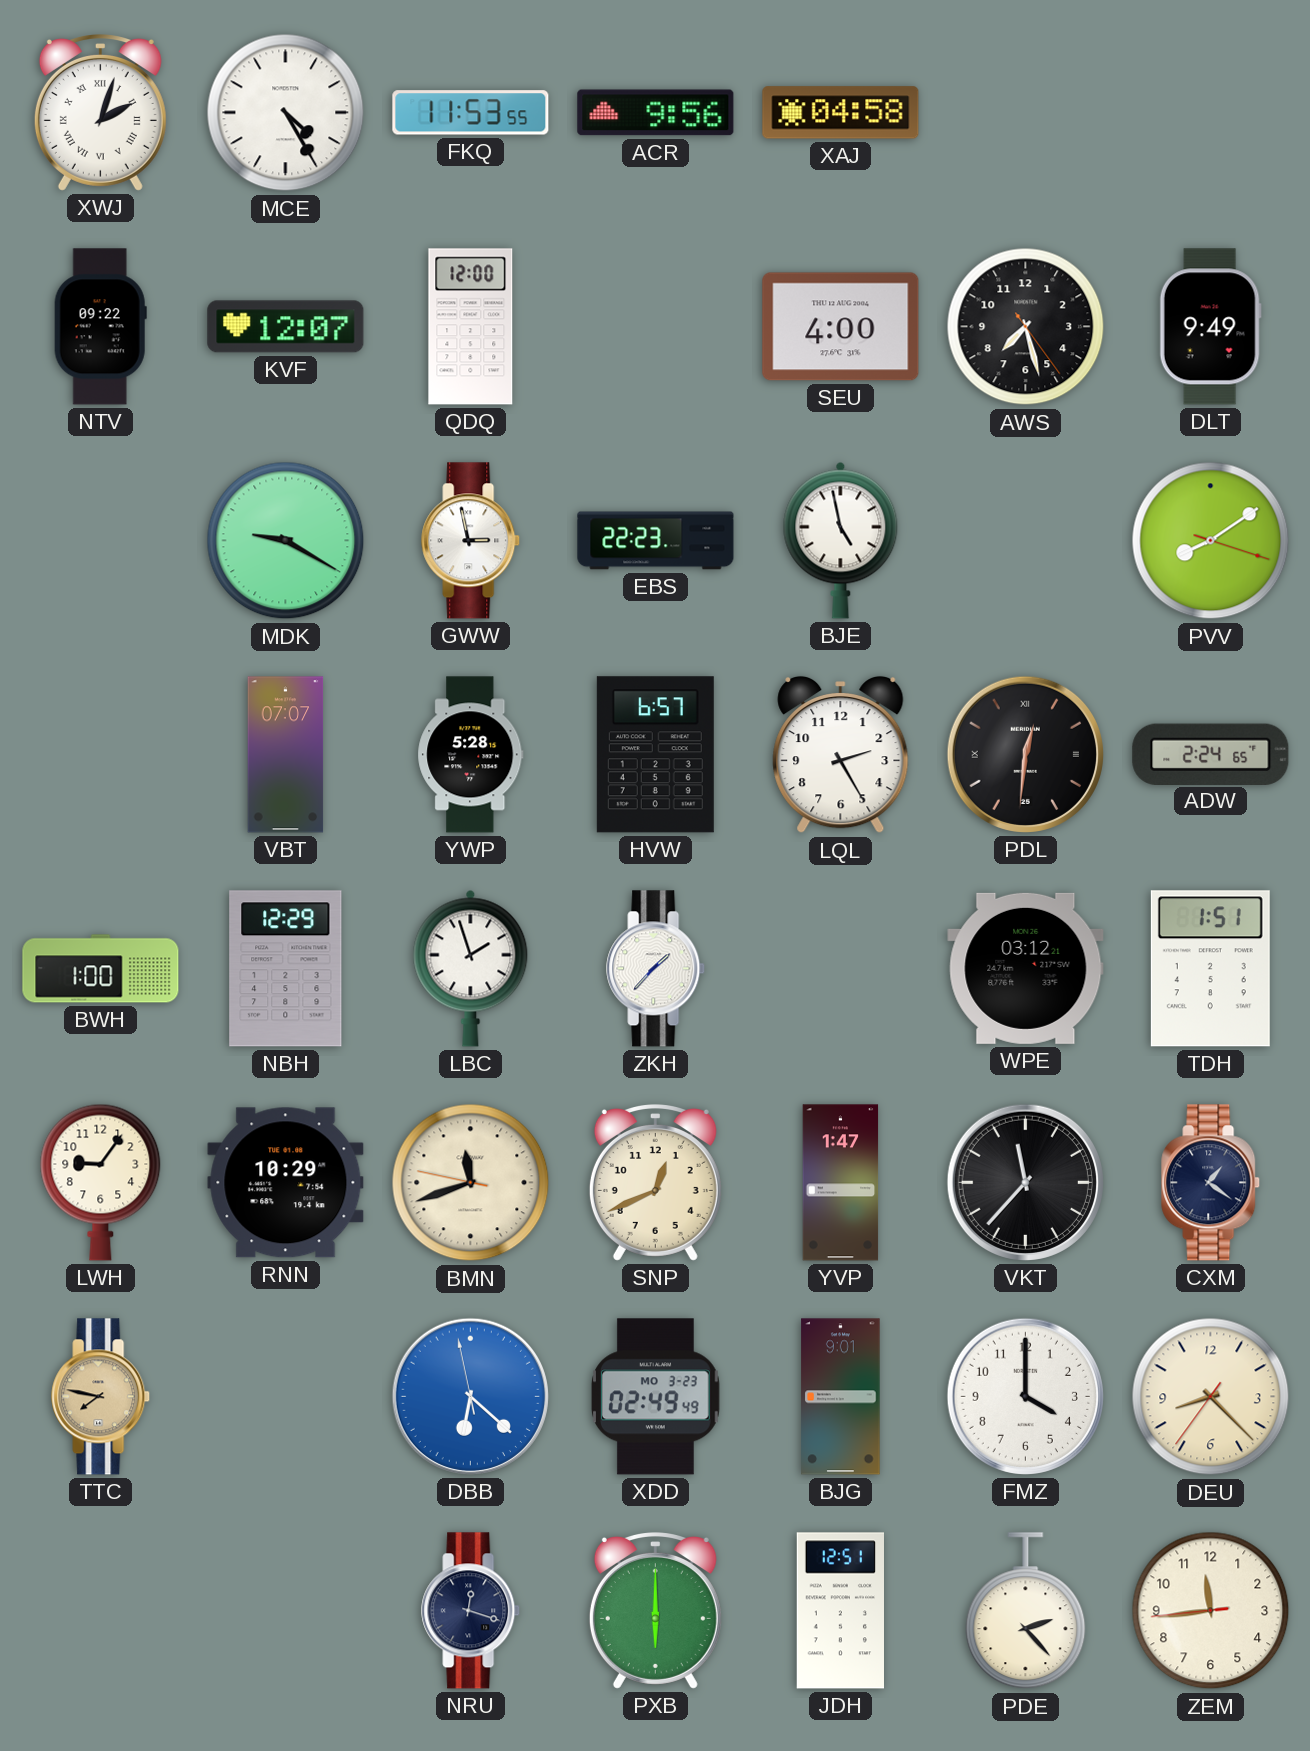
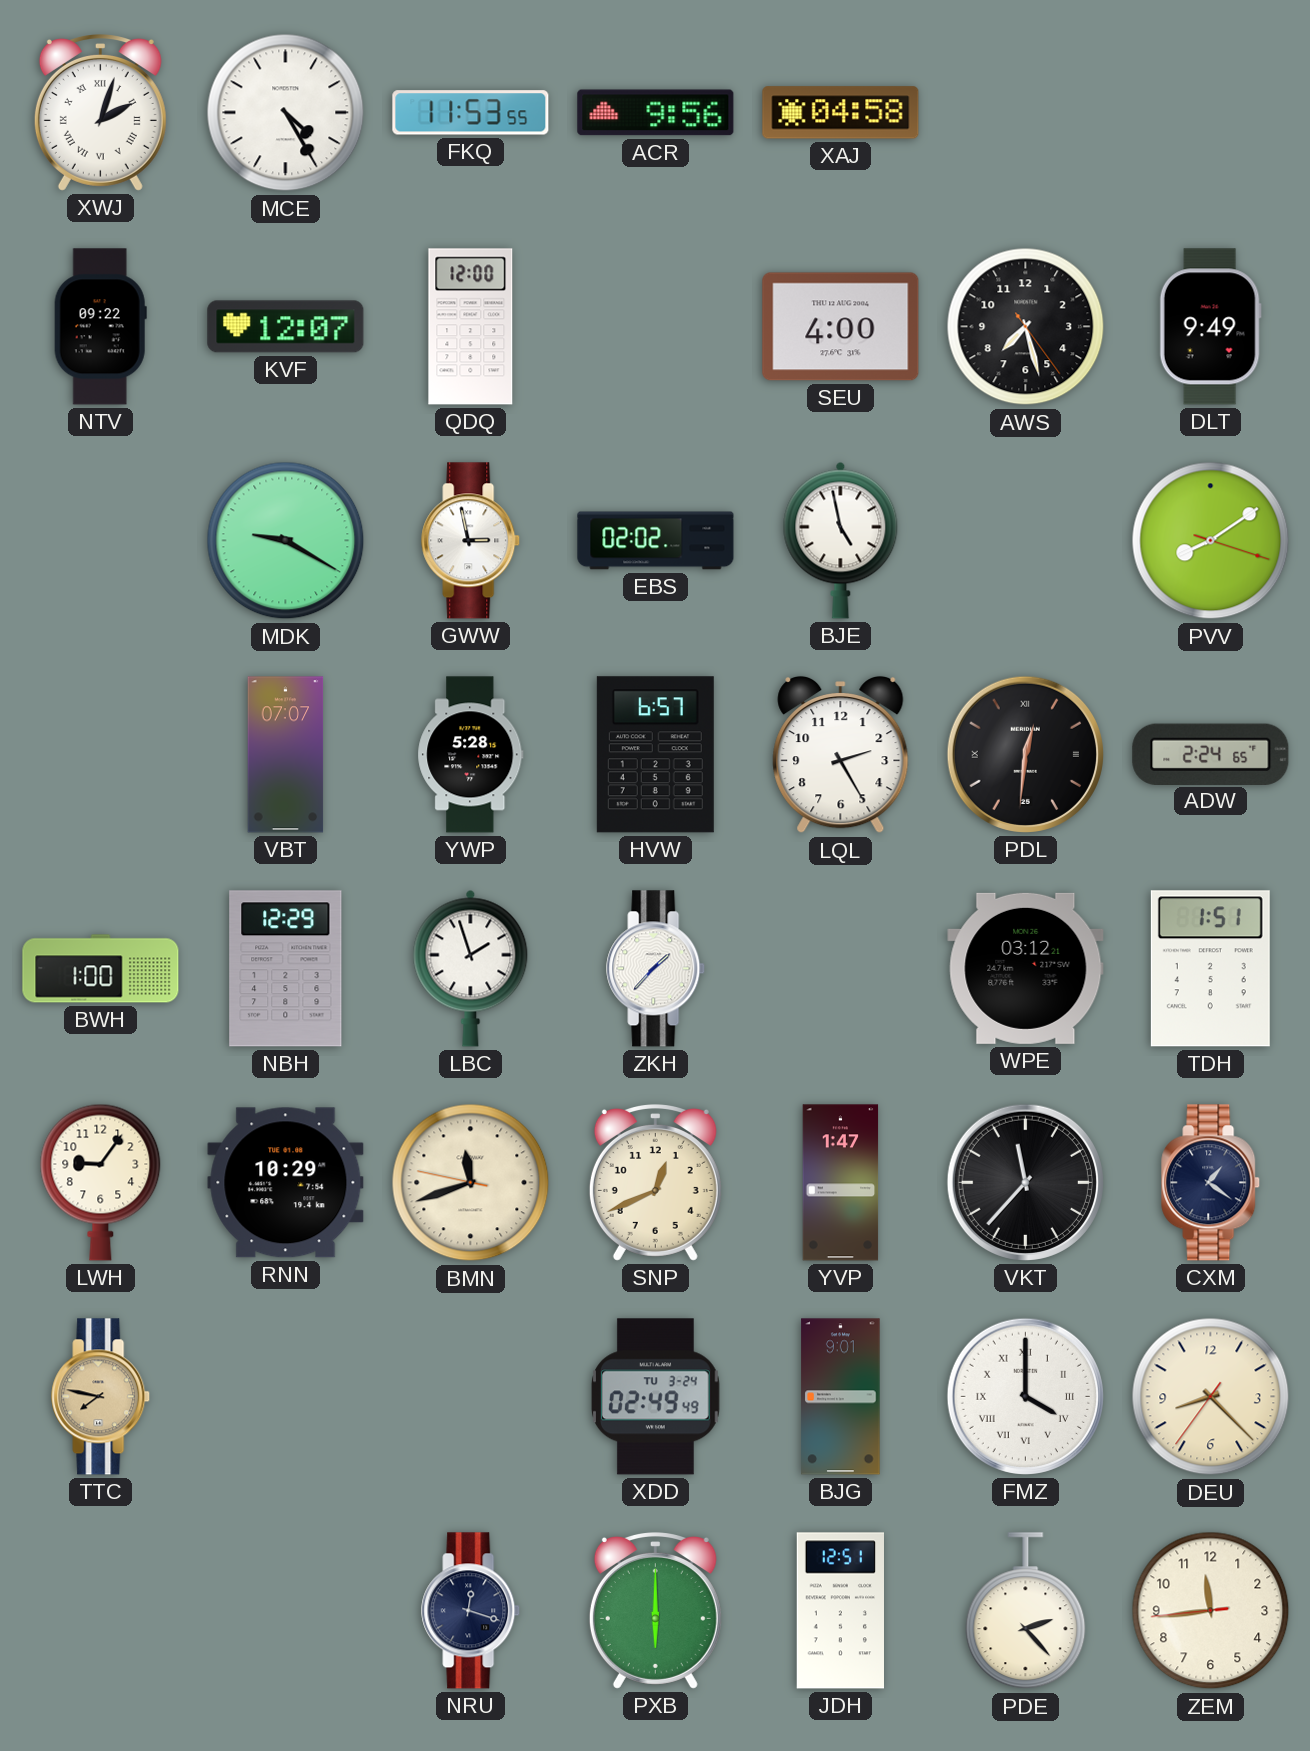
EBS: 22:23 -> 02:02
DBB: 6:21 -> none
XDD date: MO 3-23 -> TU 3-24
FMZ numerals: Arabic -> Roman
